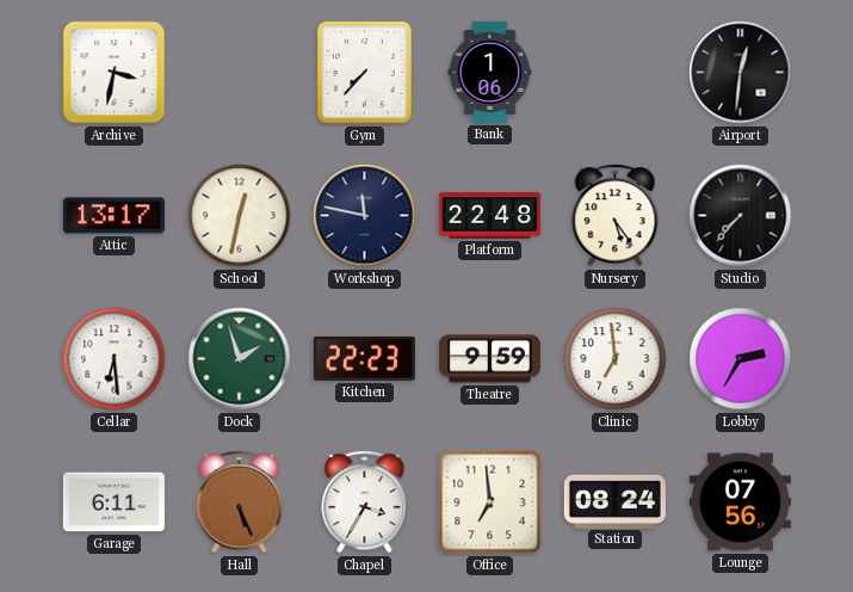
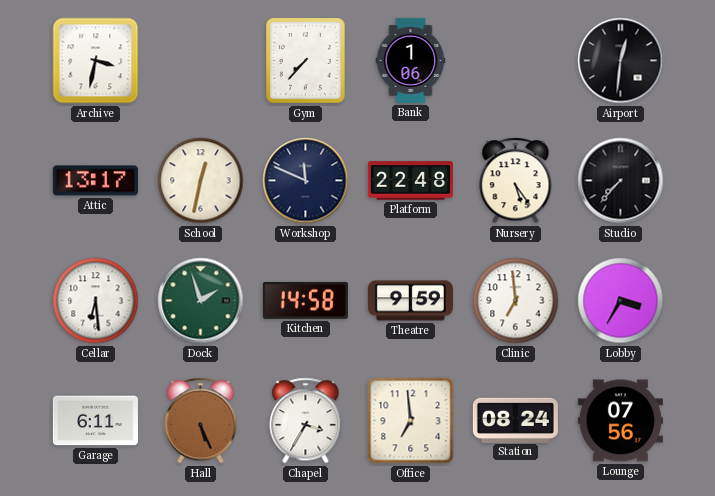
Workshop: 11:47 -> 11:49
Kitchen: 22:23 -> 14:58
Lobby: 2:35 -> 3:35
